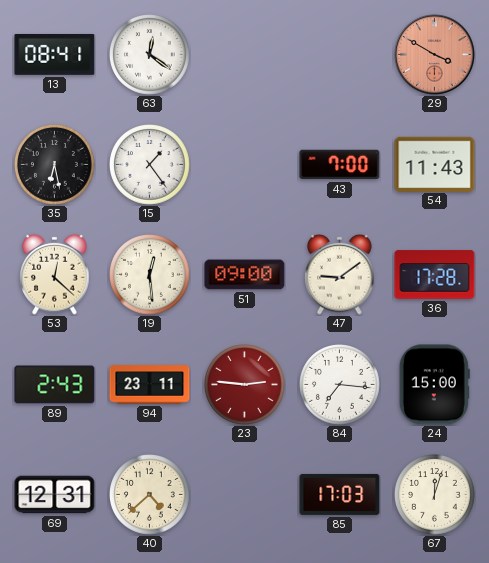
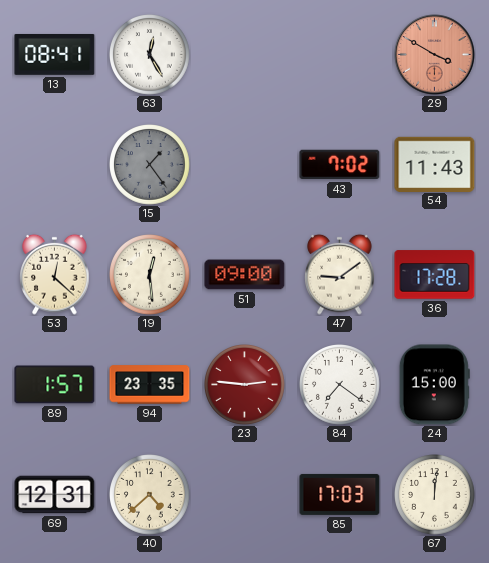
63: 12:21 -> 12:25
35: 6:28 -> none
15 dial: white -> grey
43: 7:00 -> 7:02
89: 2:43 -> 1:57
94: 23:11 -> 23:35
84: 7:16 -> 7:21
67: 12:03 -> 12:01
